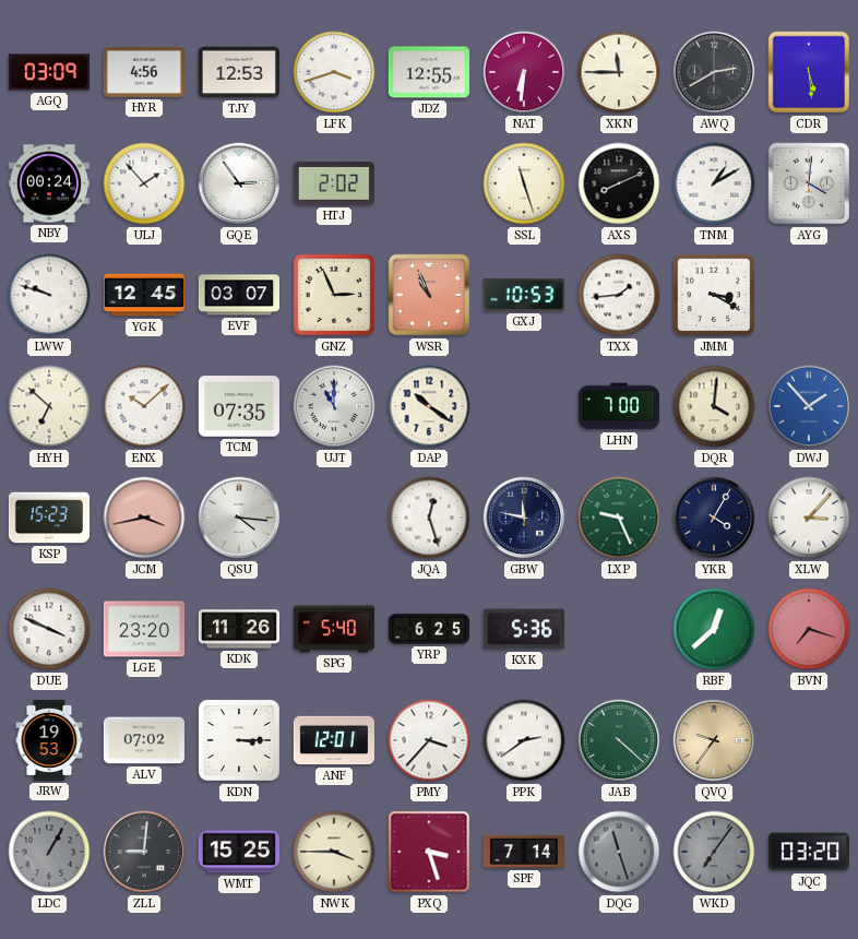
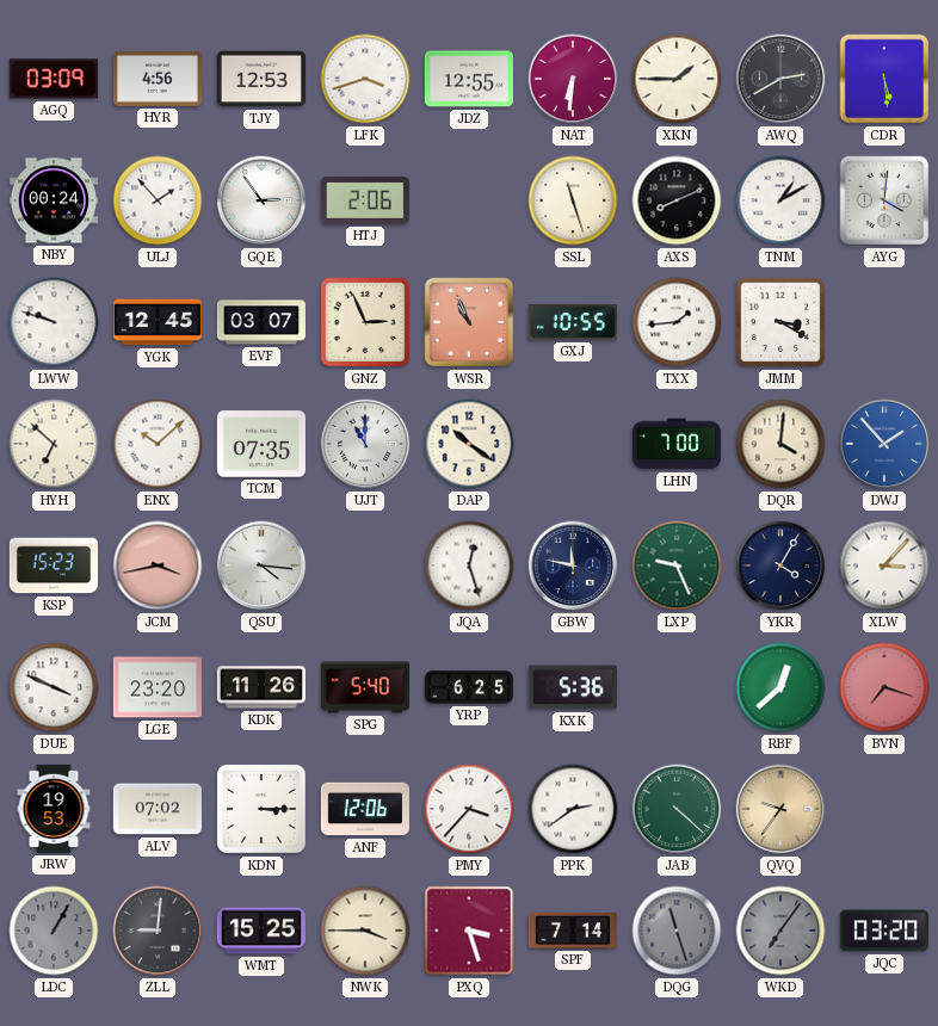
XKN: 11:45 -> 1:45
HTJ: 2:02 -> 2:06
GXJ: 10:53 -> 10:55
ANF: 12:01 -> 12:06
